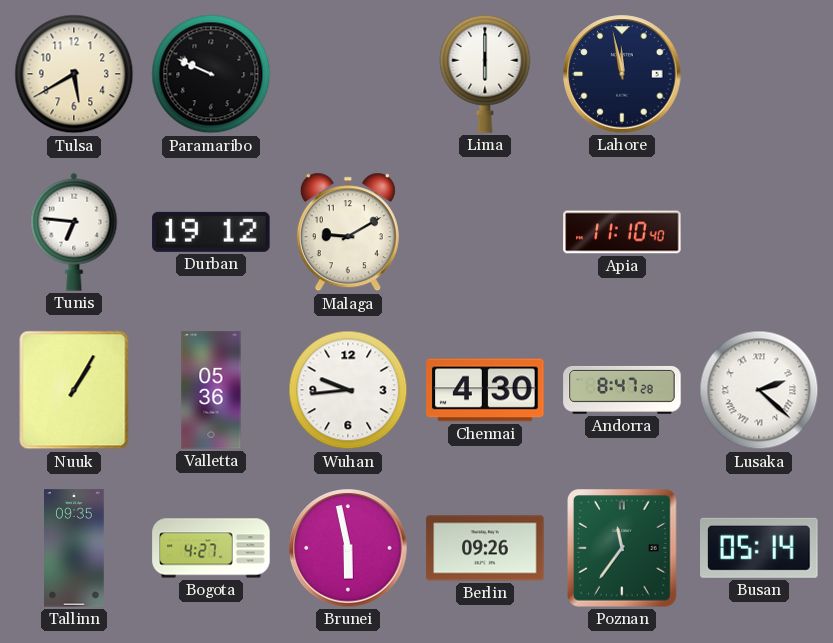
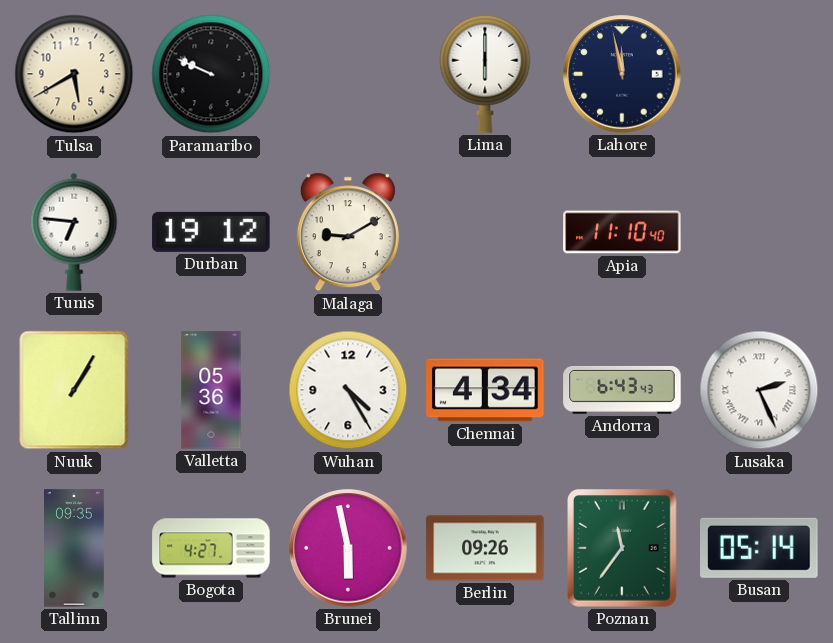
Wuhan: 9:44 -> 4:25
Chennai: 4:30 -> 4:34
Andorra: 8:47 -> 6:43
Lusaka: 2:22 -> 2:26
